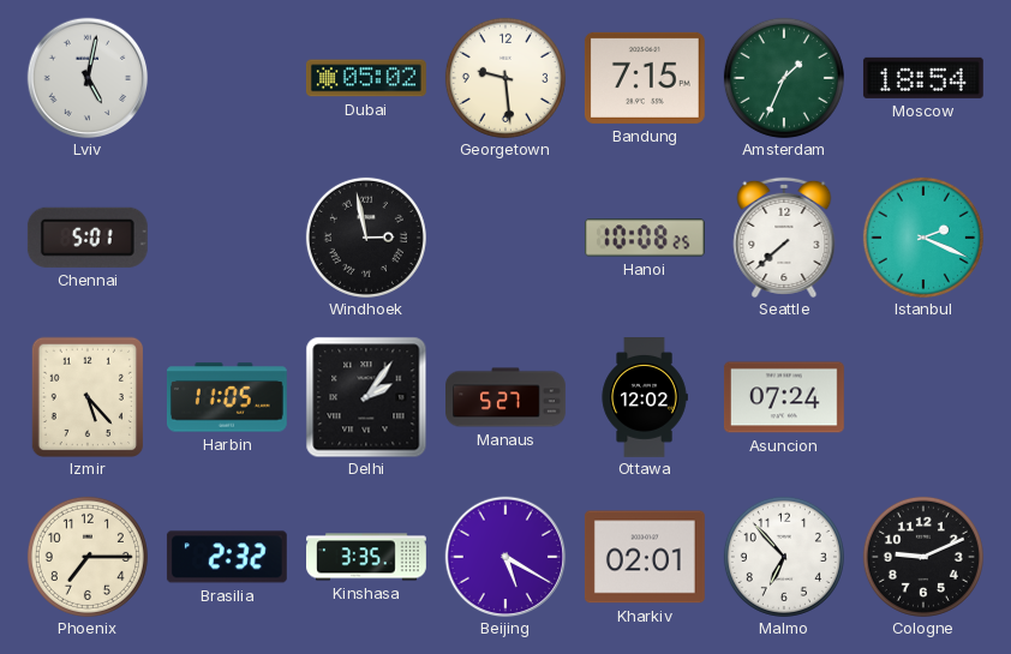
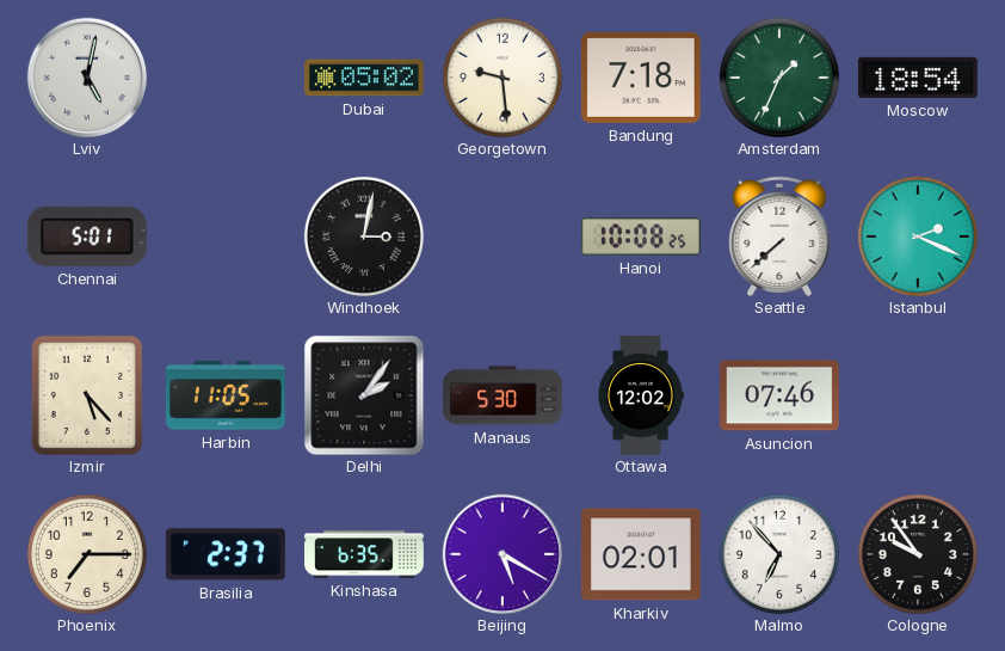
Bandung: 7:15 -> 7:18
Windhoek: 2:58 -> 3:02
Manaus: 5:27 -> 5:30
Asuncion: 07:24 -> 07:46
Brasilia: 2:32 -> 2:37
Kinshasa: 3:35 -> 6:35
Cologne: 9:11 -> 9:54
